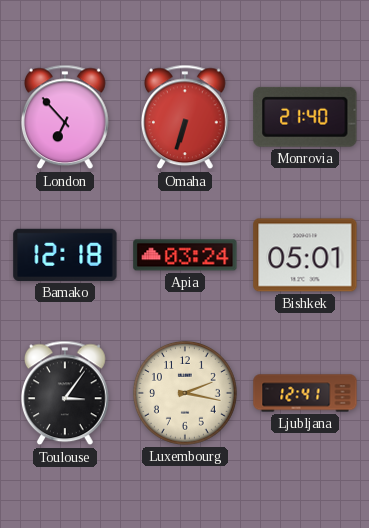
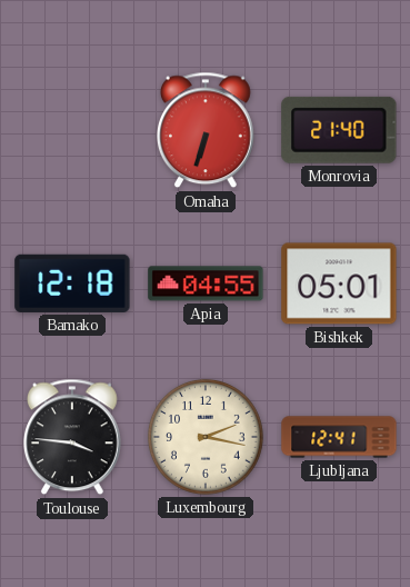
London: 6:53 -> none
Apia: 03:24 -> 04:55
Toulouse: 3:06 -> 3:46
